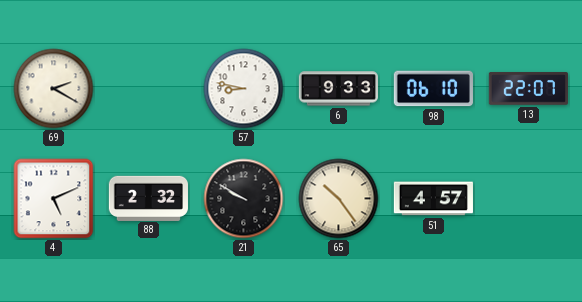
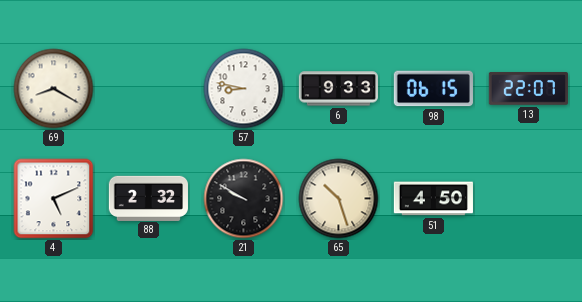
69: 2:20 -> 8:20
98: 06:10 -> 06:15
65: 10:24 -> 10:27
51: 4:57 -> 4:50
